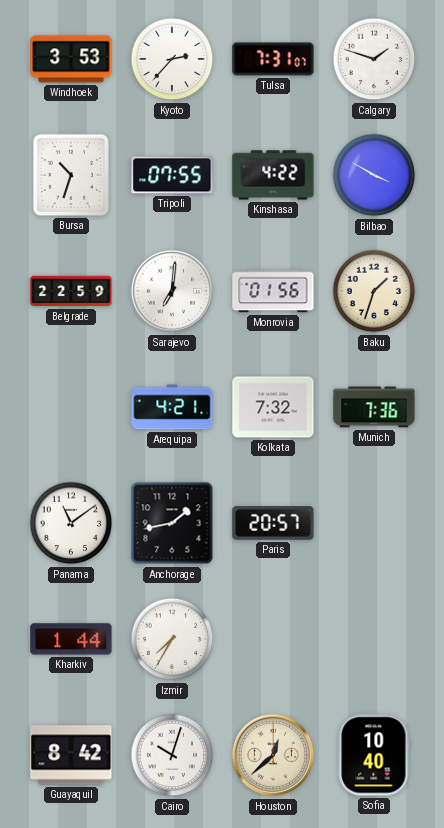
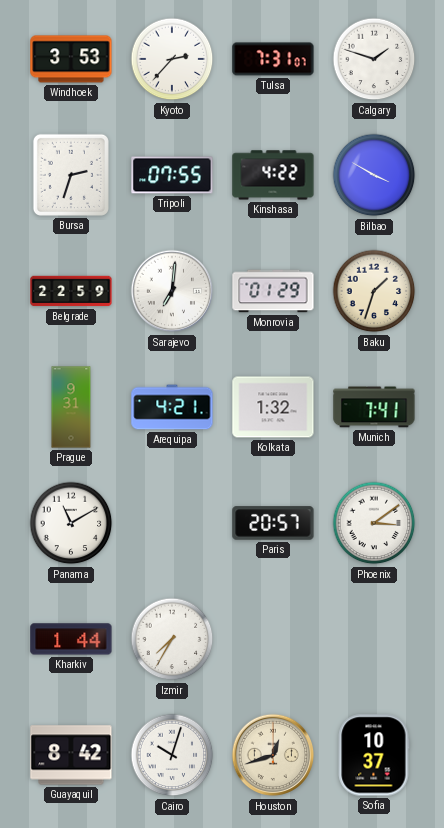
Bursa: 10:33 -> 2:33
Monrovia: 01:56 -> 01:29
Prague: none -> 9:31
Kolkata: 7:32 -> 1:32
Munich: 7:36 -> 7:41
Panama: 11:09 -> 11:10
Anchorage: 1:43 -> none
Phoenix: none -> 3:09
Houston: 12:38 -> 12:42
Sofia: 10:40 -> 10:37
